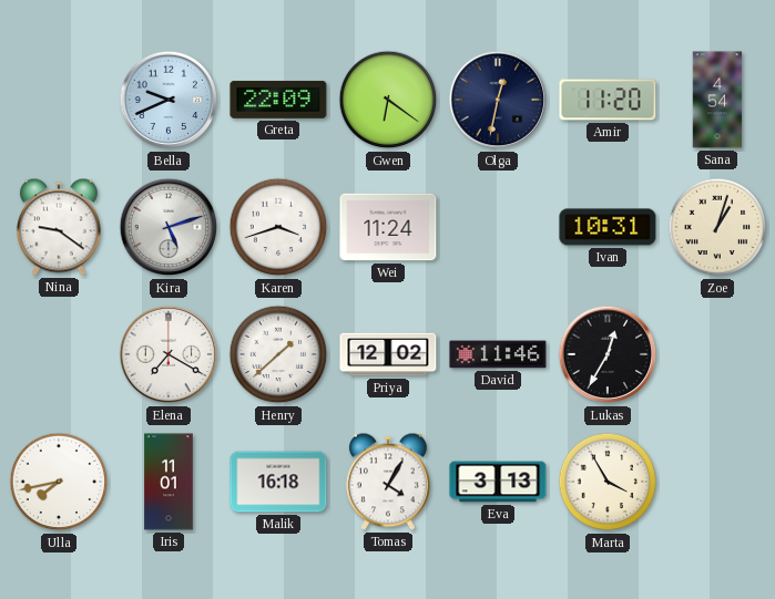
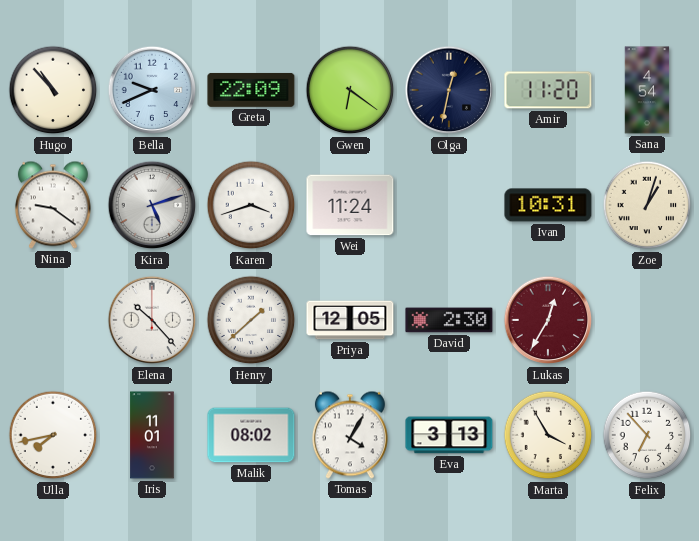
Hugo: none -> 10:53
Elena: 7:20 -> 10:23
Priya: 12:02 -> 12:05
David: 11:46 -> 2:30
Lukas dial: black -> burgundy
Malik: 16:18 -> 08:02
Felix: none -> 6:53
